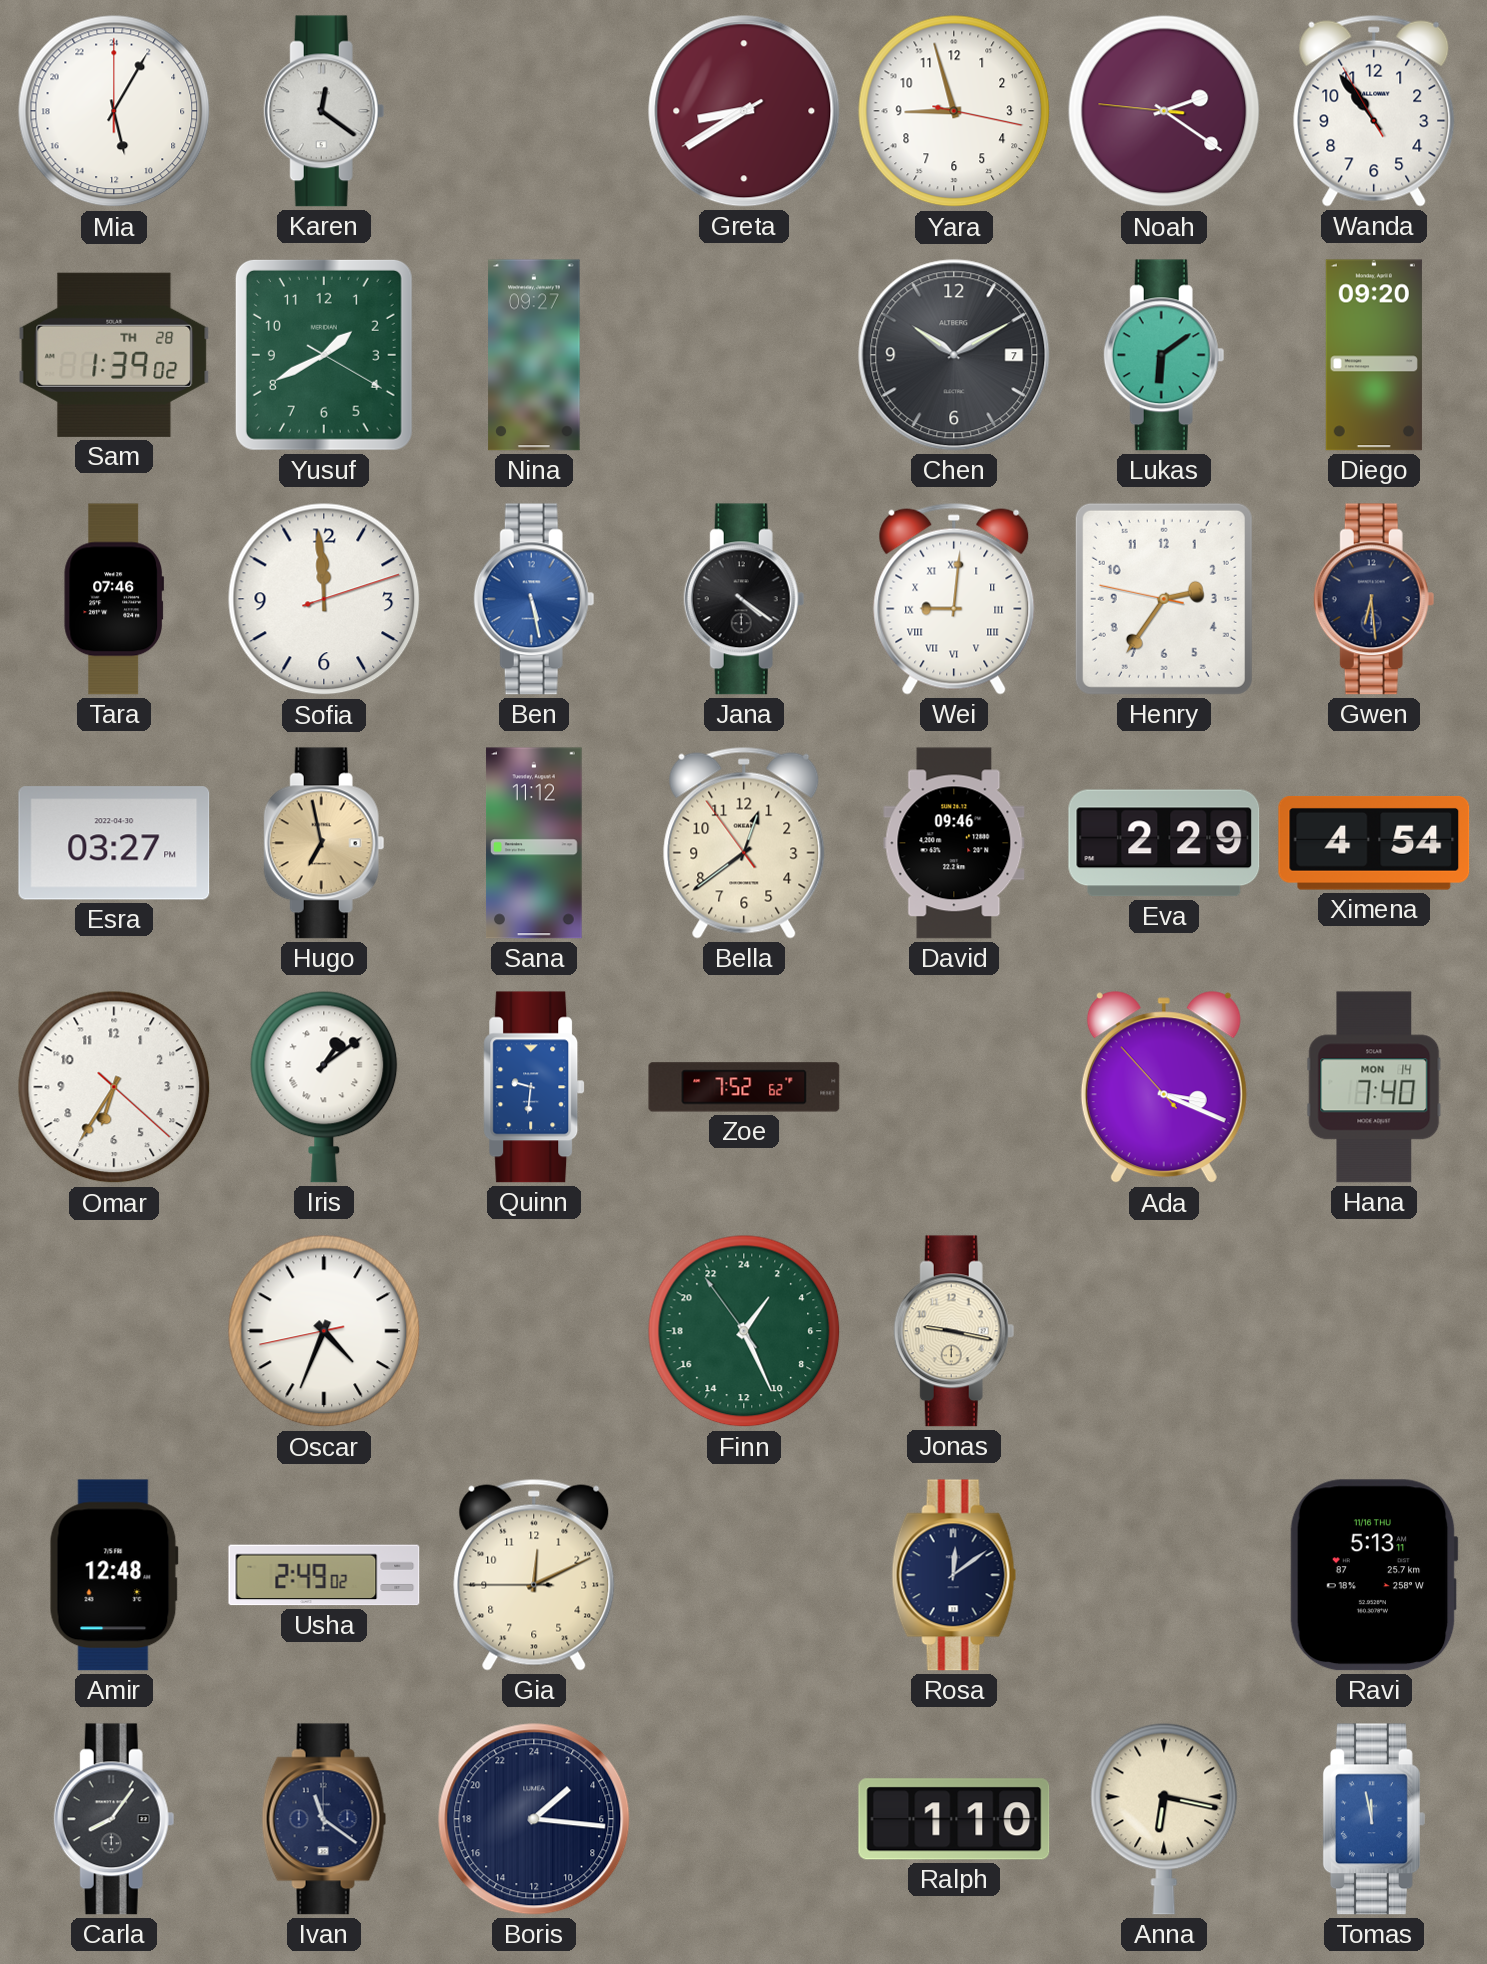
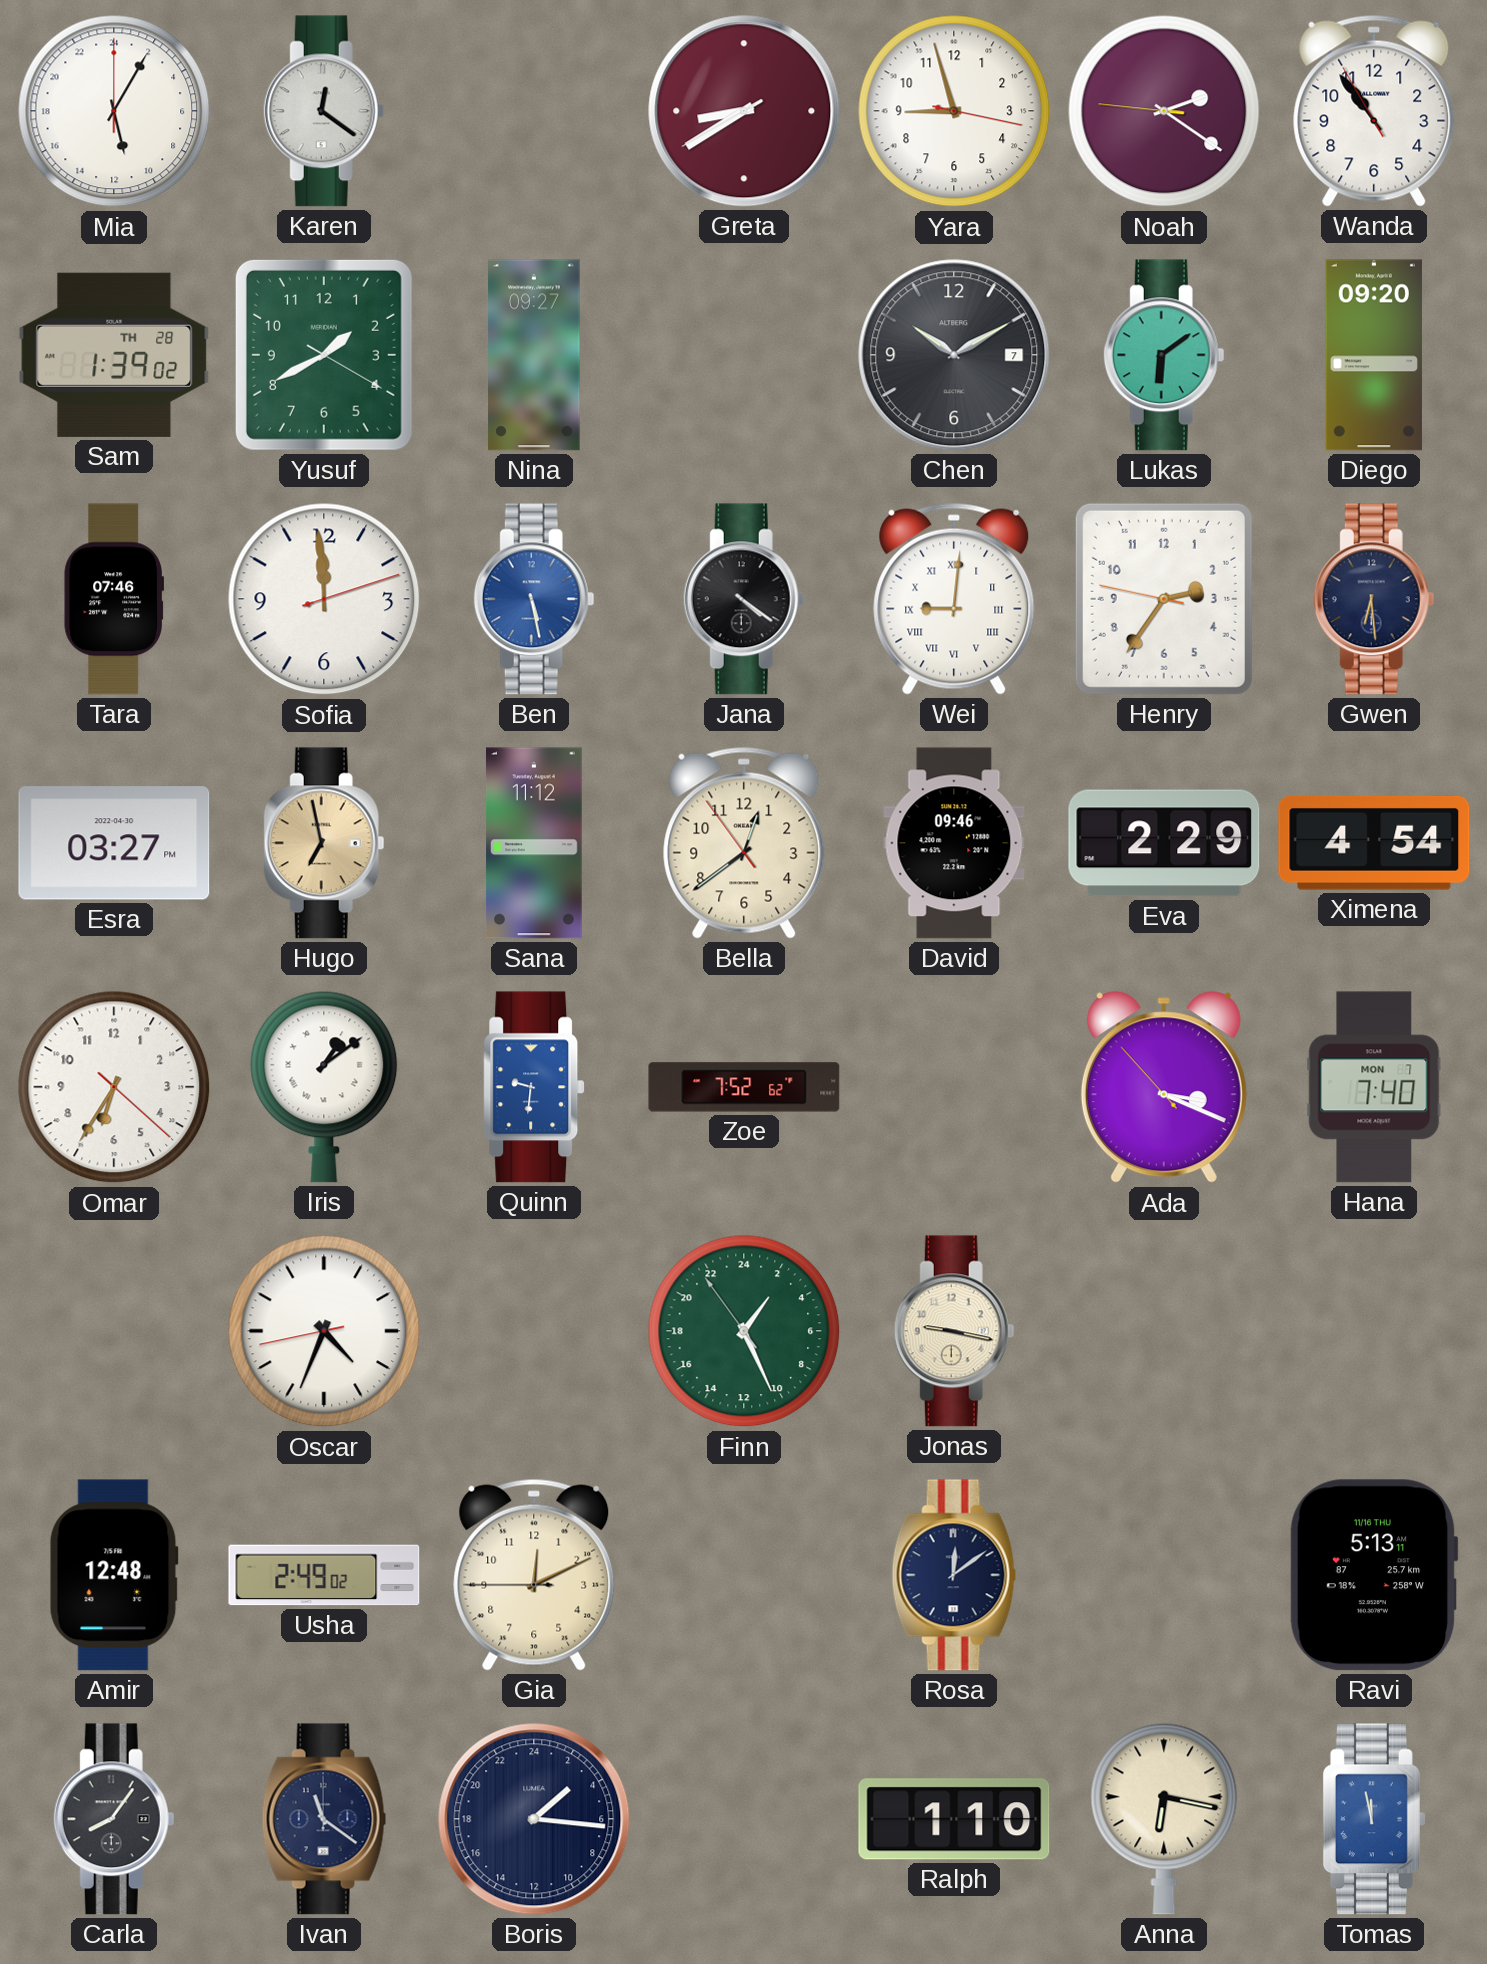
Hana date: MON 14 -> MON 7
